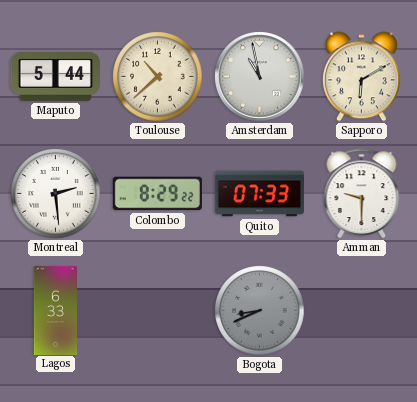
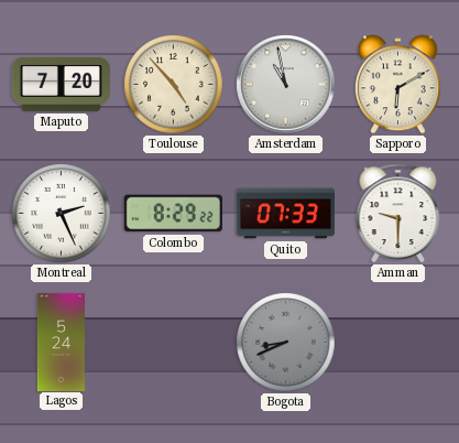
Maputo: 5:44 -> 7:20
Toulouse: 10:38 -> 4:53
Montreal: 2:29 -> 2:26
Lagos: 6:33 -> 5:24
